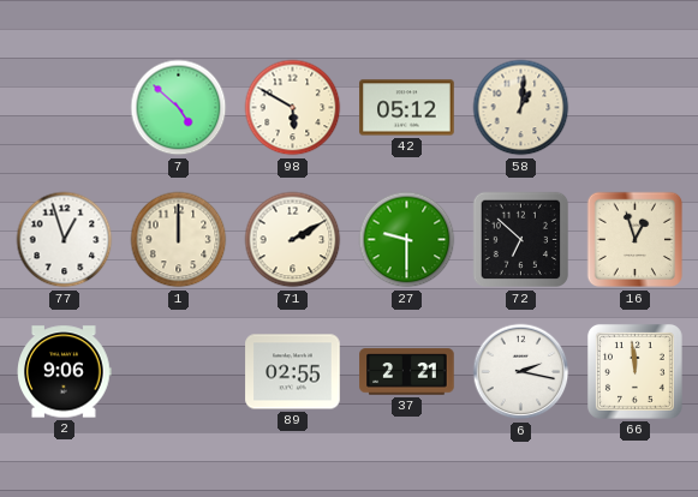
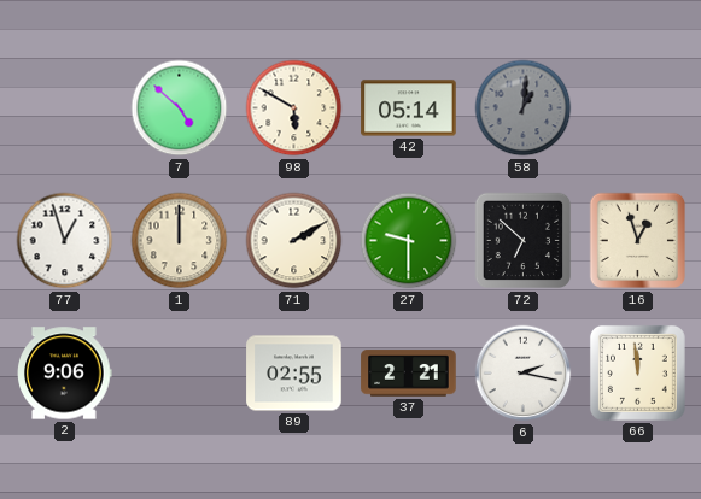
42: 05:12 -> 05:14
58 dial: cream -> grey
